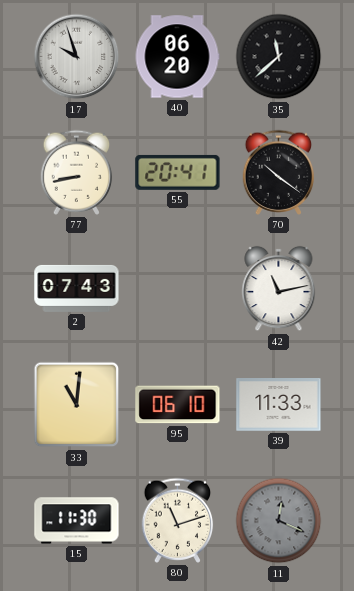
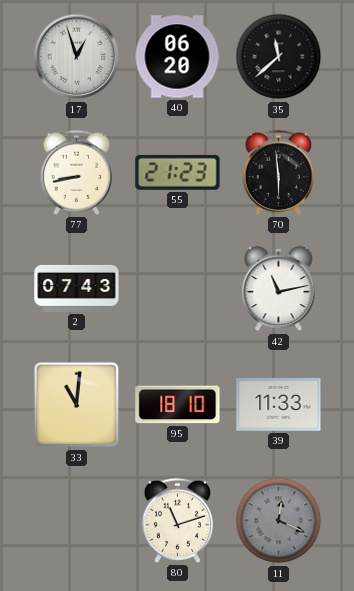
17: 9:57 -> 12:57
55: 20:41 -> 21:23
70: 10:21 -> 5:59
95: 06:10 -> 18:10
15: 11:30 -> none
